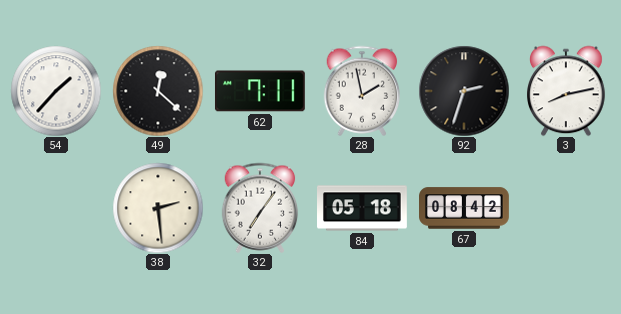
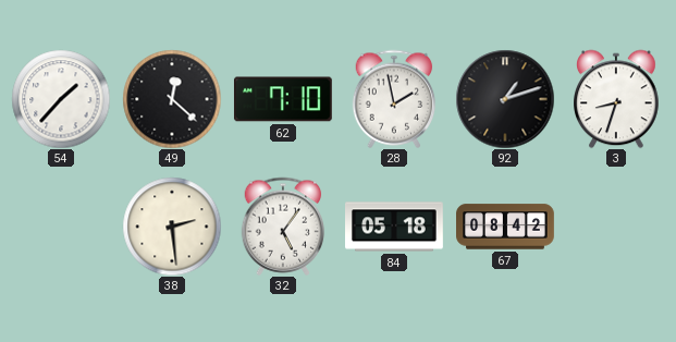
62: 7:11 -> 7:10
92: 2:33 -> 1:12
3: 8:13 -> 8:33
32: 7:06 -> 5:06
